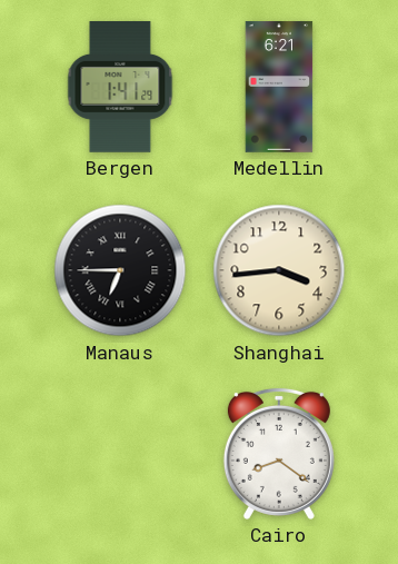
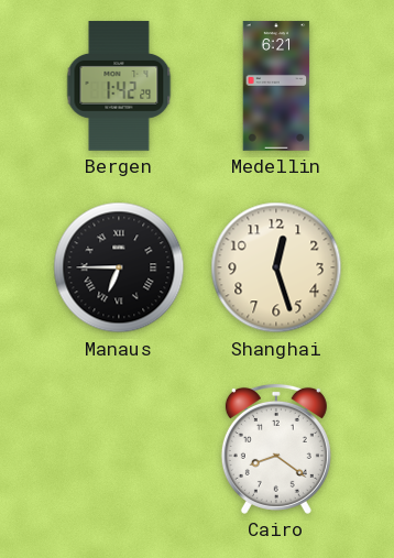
Bergen: 1:41 -> 1:42
Shanghai: 3:44 -> 12:27
